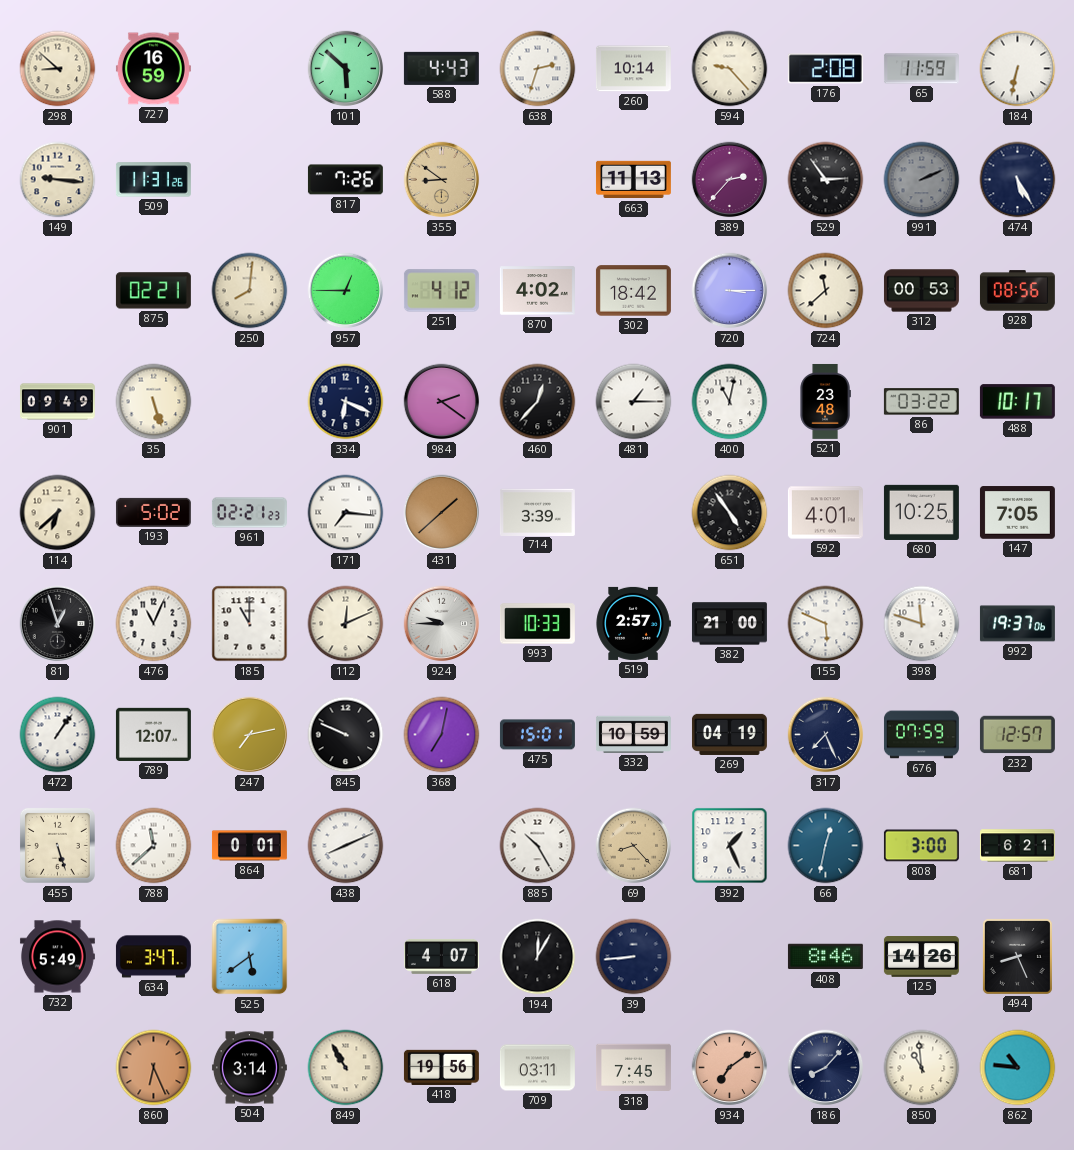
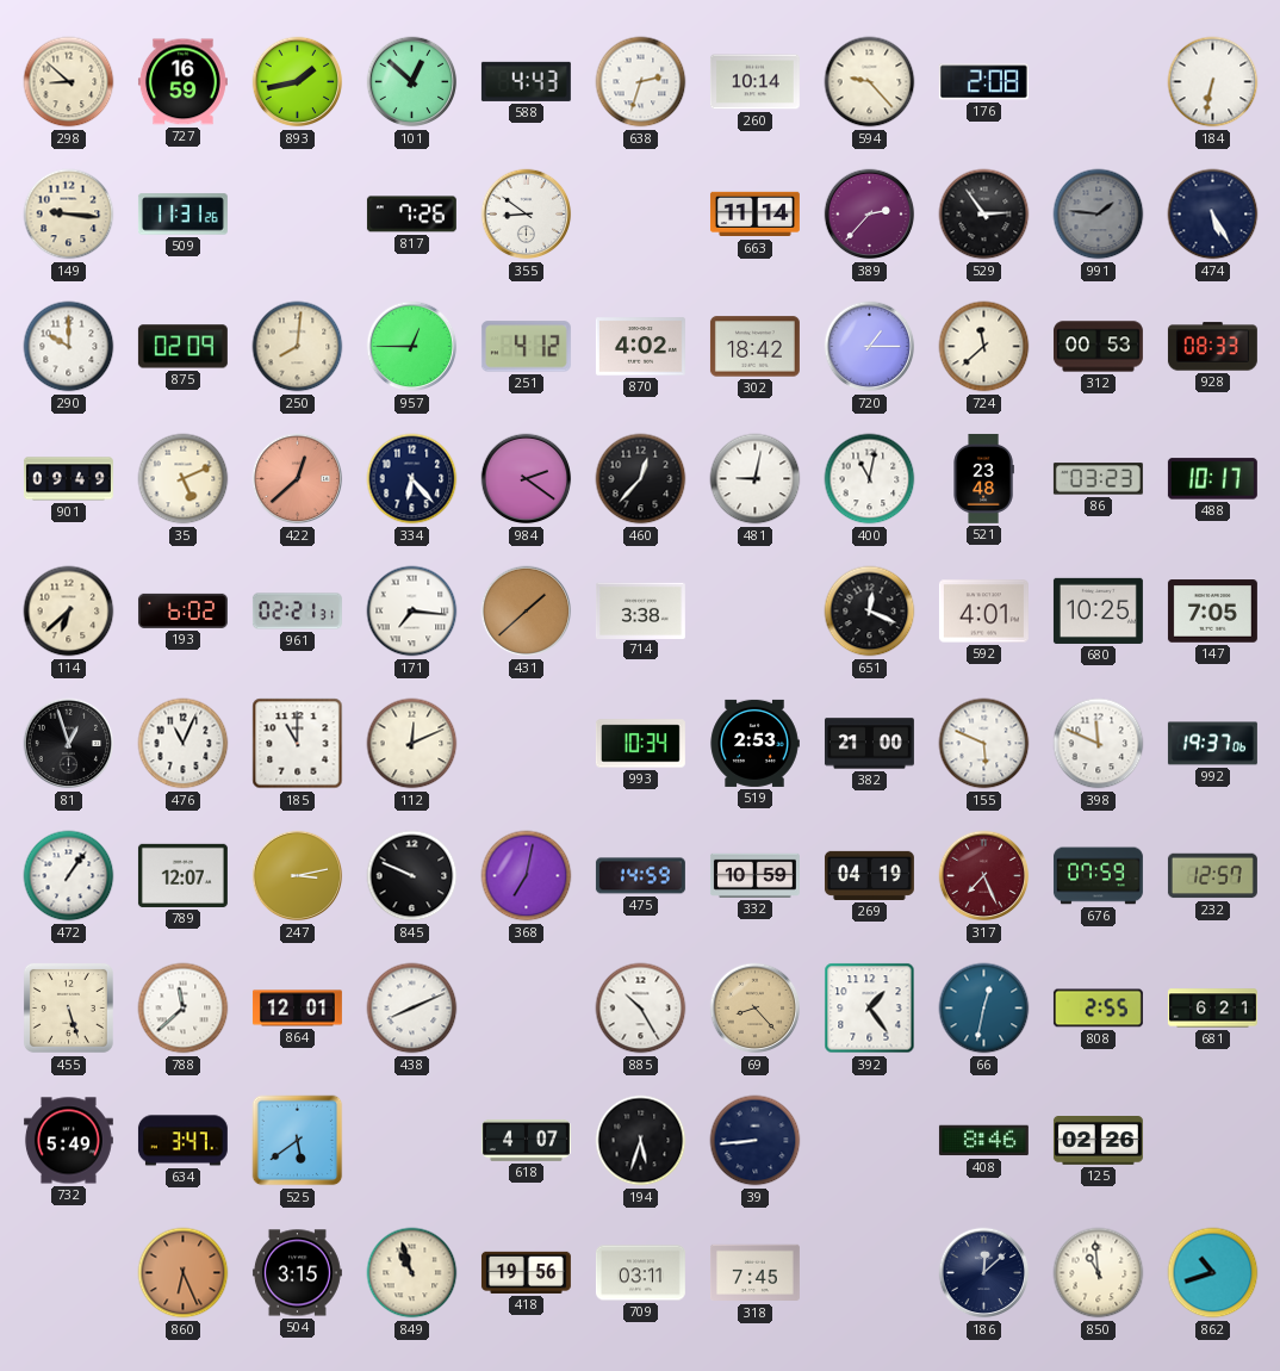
893: none -> 1:43
101: 5:52 -> 12:52
65: 11:59 -> none
355 dial: champagne -> white
663: 11:13 -> 11:14
991: 2:11 -> 1:46
290: none -> 10:00
875: 02:21 -> 02:09
720: 3:15 -> 1:15
928: 08:56 -> 08:33
35: 5:27 -> 5:11
422: none -> 12:38
334: 6:19 -> 6:23
481: 1:15 -> 9:02
86: 03:22 -> 03:23
193: 5:02 -> 6:02
961: 02:21:23 -> 02:21:31
714: 3:39 -> 3:38
651: 4:54 -> 12:19
924: 9:45 -> none
993: 10:33 -> 10:34
519: 2:57 -> 2:53
398: 11:48 -> 11:49
247: 7:13 -> 3:13
475: 15:01 -> 14:59
317 dial: navy -> burgundy
864: 0:01 -> 12:01
392: 1:26 -> 1:24
808: 3:00 -> 2:55
194: 12:05 -> 5:33
125: 14:26 -> 02:26
494: 8:26 -> none
504: 3:14 -> 3:15
849: 10:55 -> 10:57
934: 7:09 -> none
186: 8:07 -> 12:08
862: 10:46 -> 10:42
